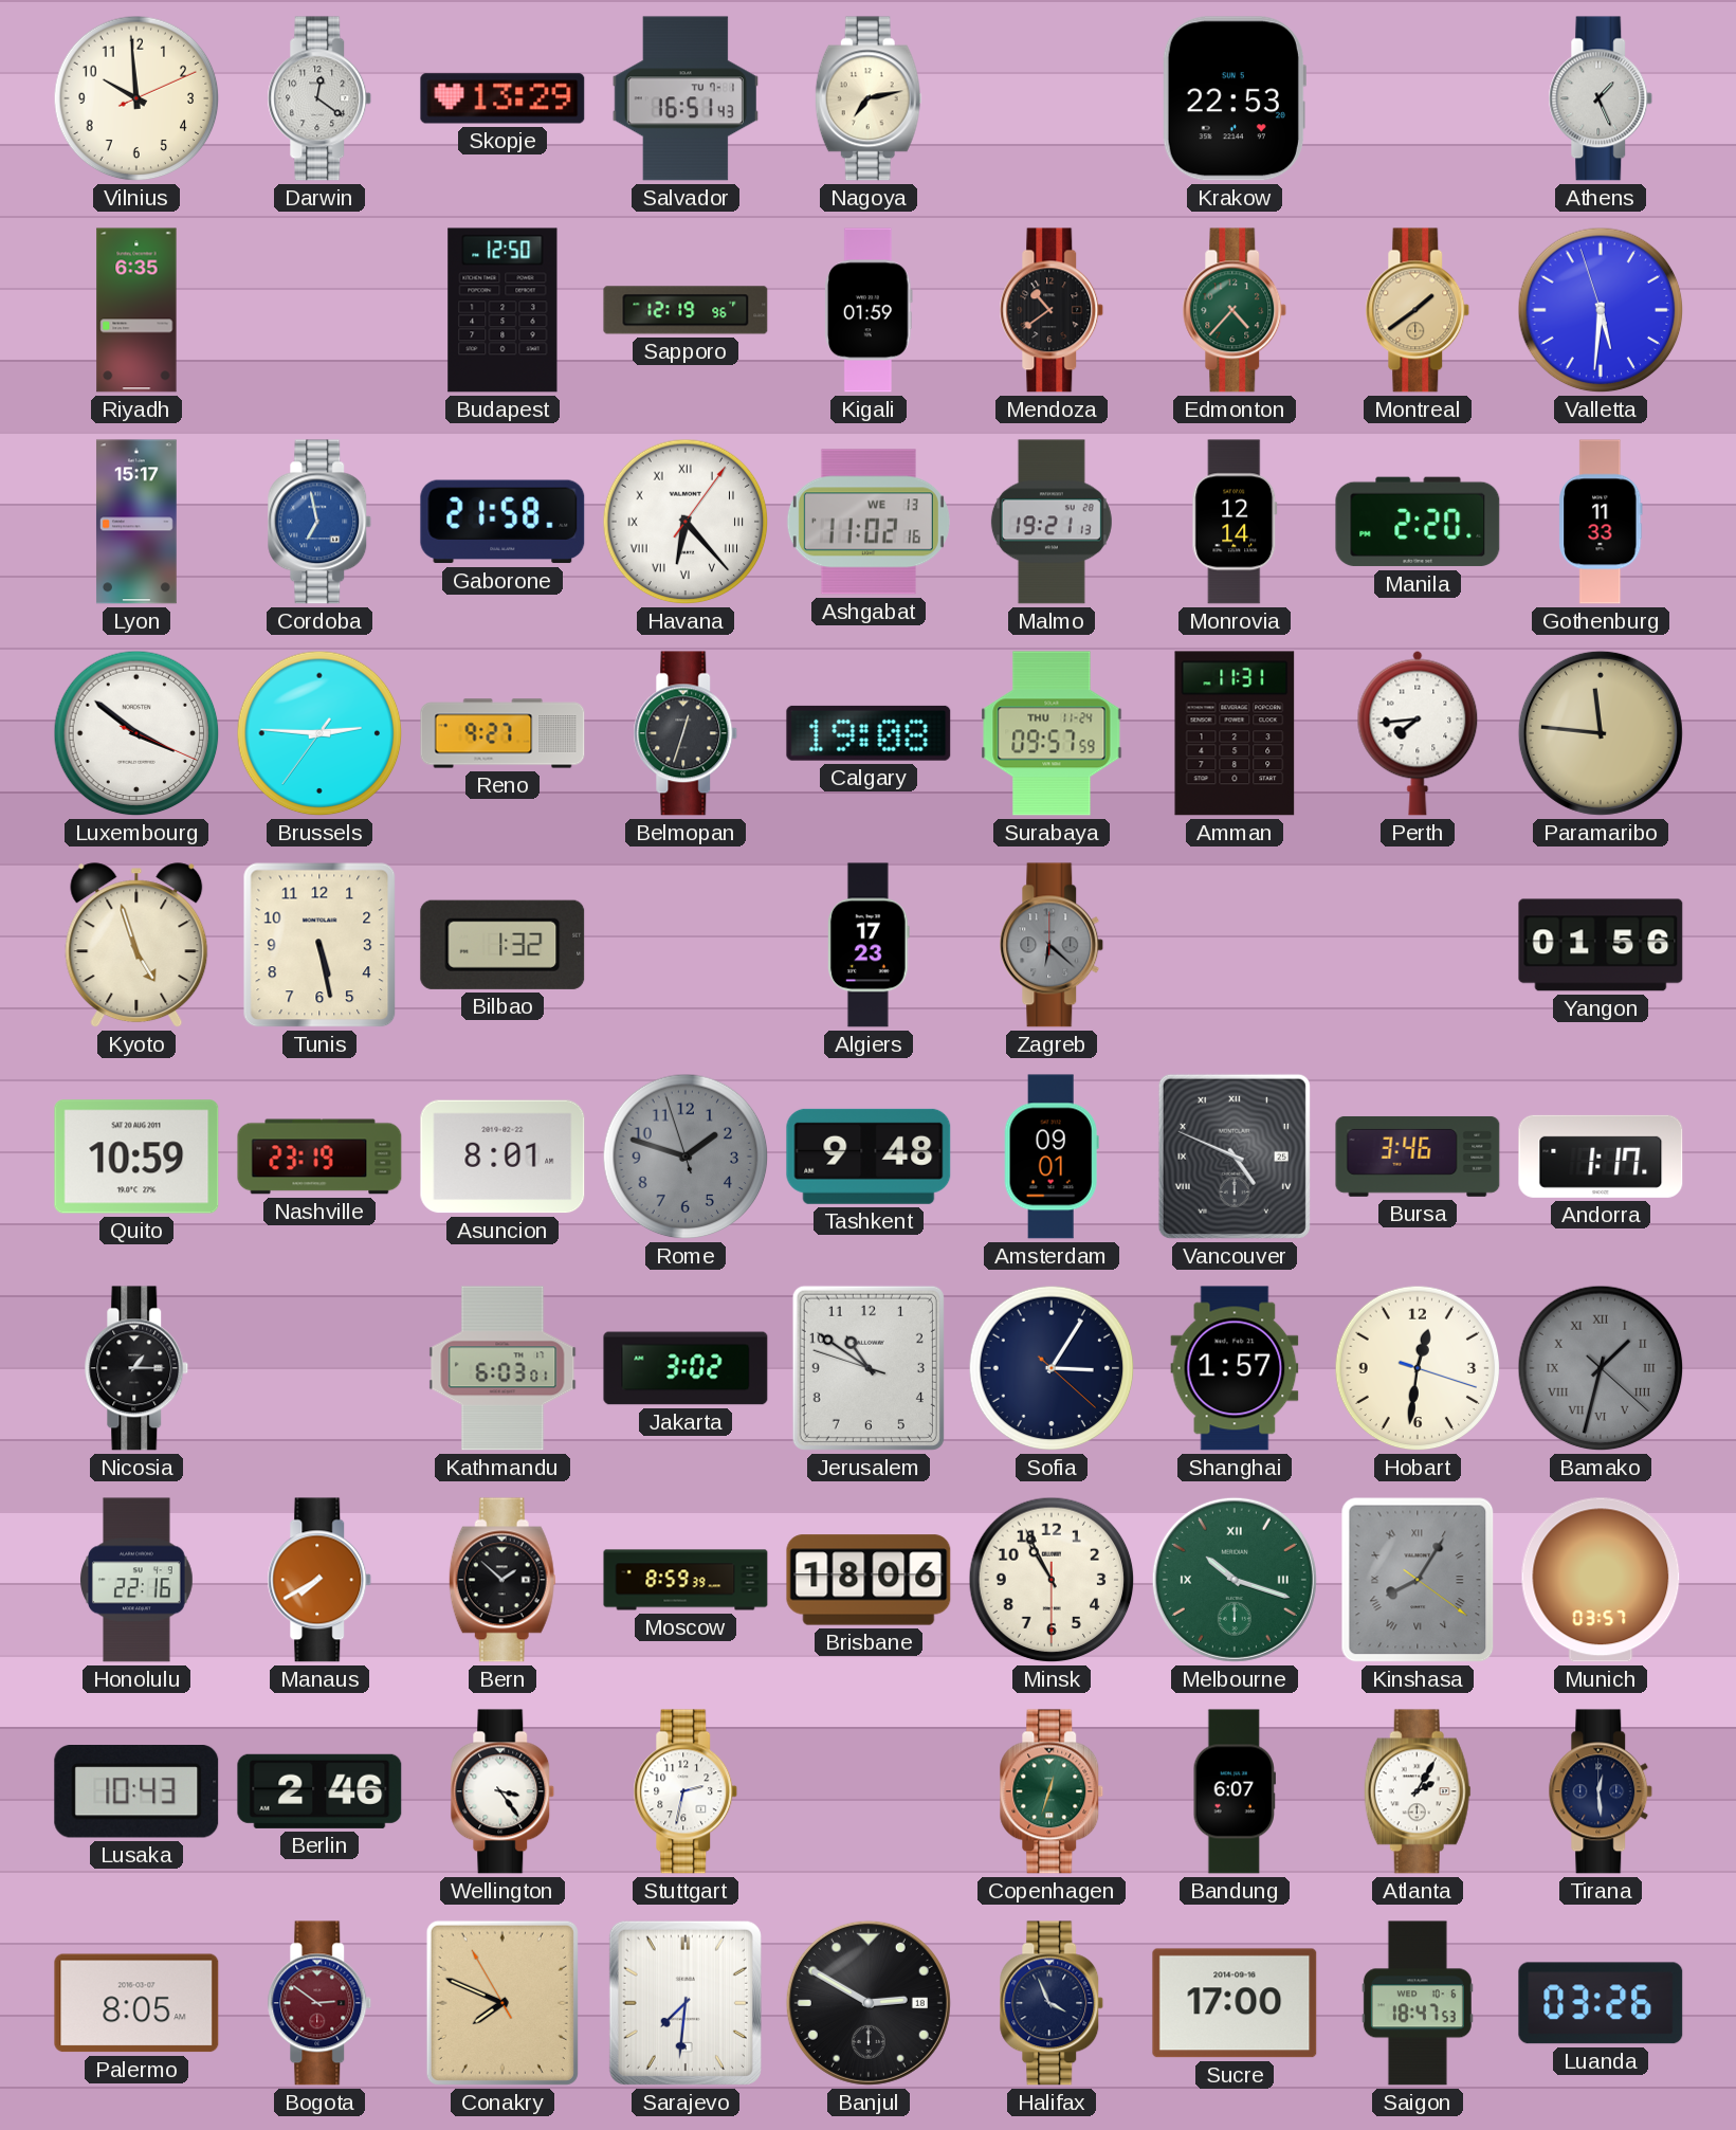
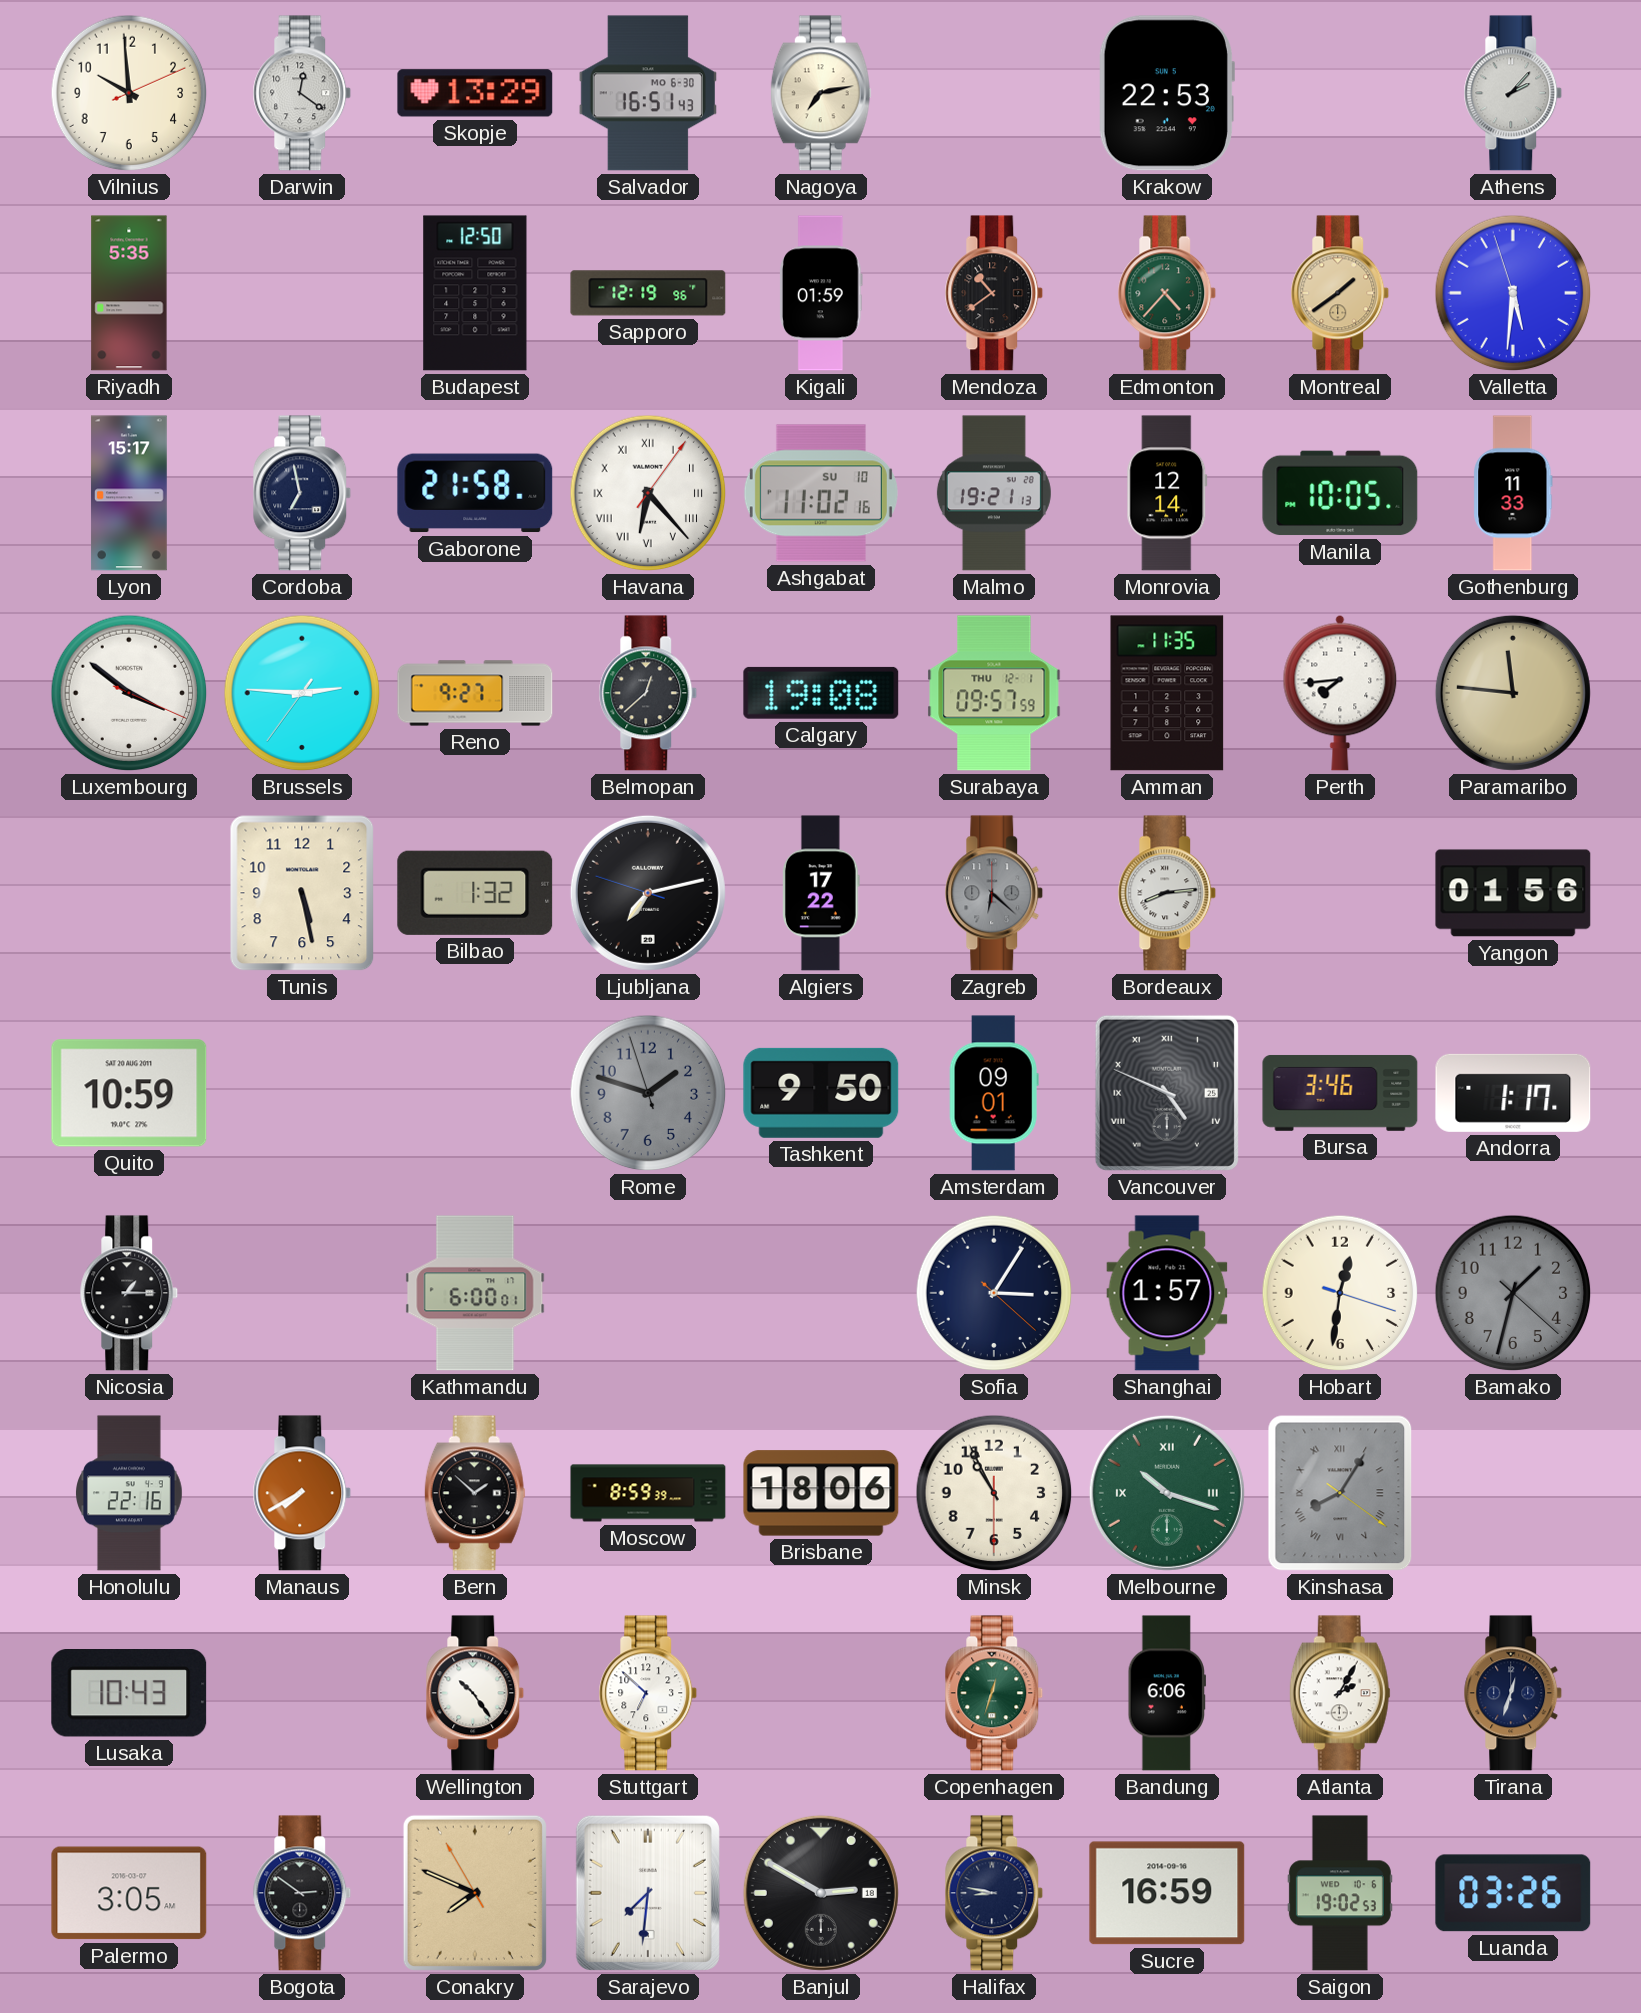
Salvador date: TU 7-1 -> MO 6-30
Athens: 1:26 -> 2:07
Riyadh: 6:35 -> 5:35
Cordoba dial: blue -> navy
Ashgabat date: WE 13 -> SU 10
Manila: 2:20 -> 10:05
Belmopan: 12:33 -> 12:38
Surabaya date: THU 11-24 -> THU 12-1
Amman: 11:31 -> 11:35
Kyoto: 4:57 -> none
Ljubljana: none -> 7:12
Algiers: 17:23 -> 17:22
Bordeaux: none -> 8:14
Nashville: 23:19 -> none
Asuncion: 8:01 -> none
Tashkent: 9:48 -> 9:50
Kathmandu: 6:03 -> 6:00
Jakarta: 3:02 -> none
Jerusalem: 10:50 -> none
Bamako numerals: Roman -> Arabic
Munich: 03:57 -> none
Berlin: 2:46 -> none
Wellington: 3:24 -> 10:24
Stuttgart: 2:32 -> 6:52
Bandung: 6:07 -> 6:06
Tirana: 12:29 -> 12:33
Palermo: 8:05 -> 3:05
Bogota dial: burgundy -> black
Halifax: 3:56 -> 8:47
Sucre: 17:00 -> 16:59
Saigon: 18:47 -> 19:02
